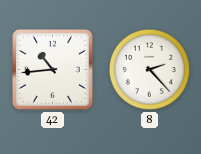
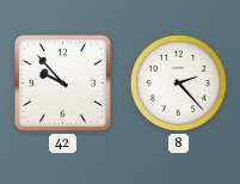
42: 10:44 -> 9:53
